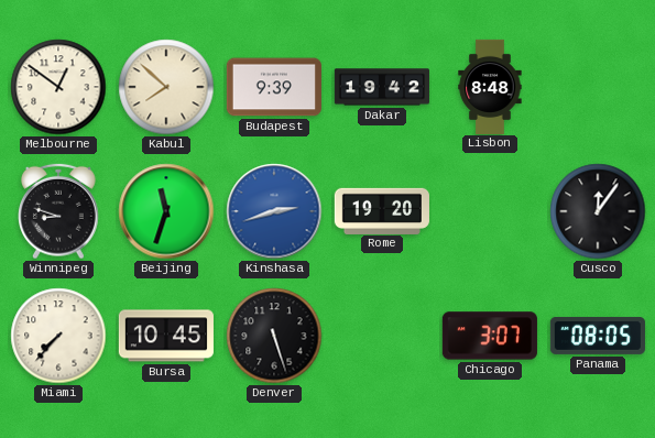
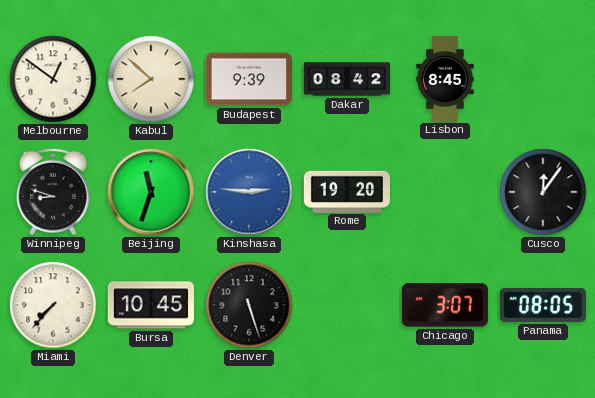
Dakar: 19:42 -> 08:42
Lisbon: 8:48 -> 8:45
Kinshasa: 2:42 -> 2:46
